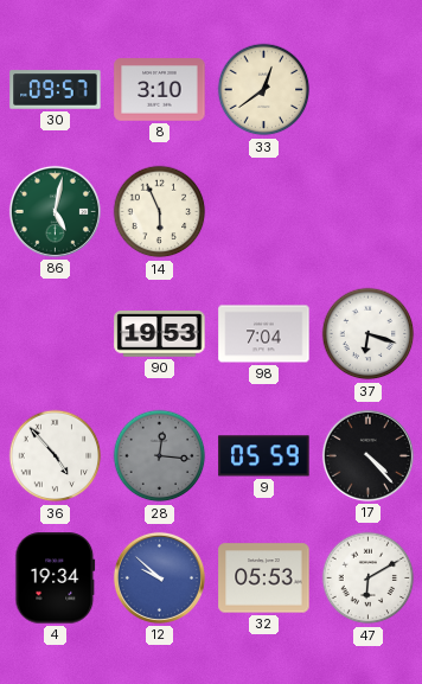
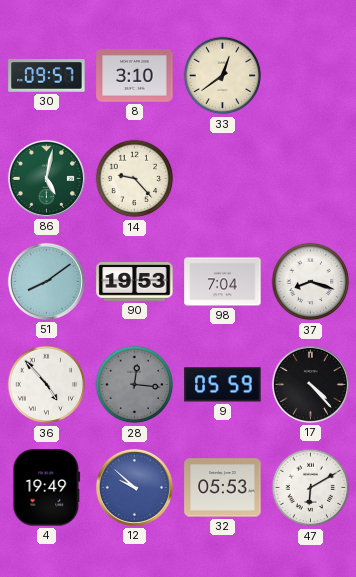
14: 5:56 -> 9:23
51: none -> 8:09
37: 6:18 -> 8:18
4: 19:34 -> 19:49
